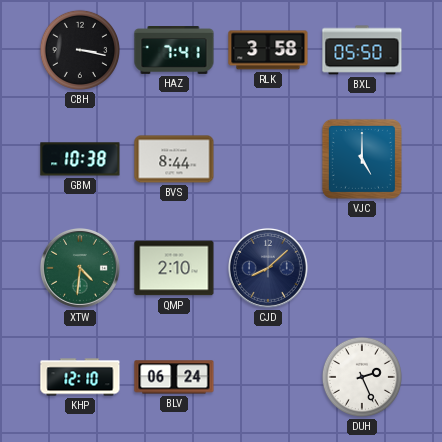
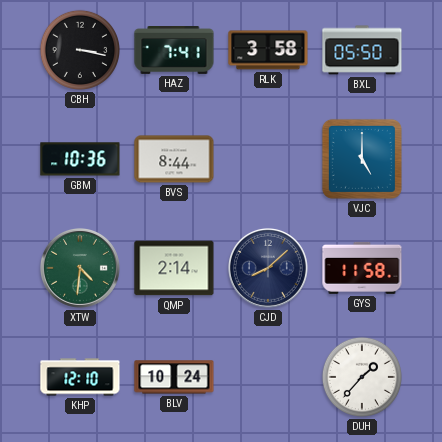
GBM: 10:38 -> 10:36
QMP: 2:10 -> 2:14
GYS: none -> 11:58
BLV: 06:24 -> 10:24
DUH: 2:26 -> 1:37
